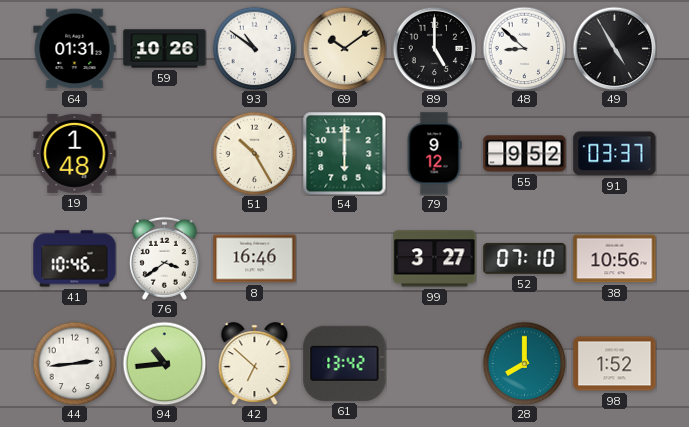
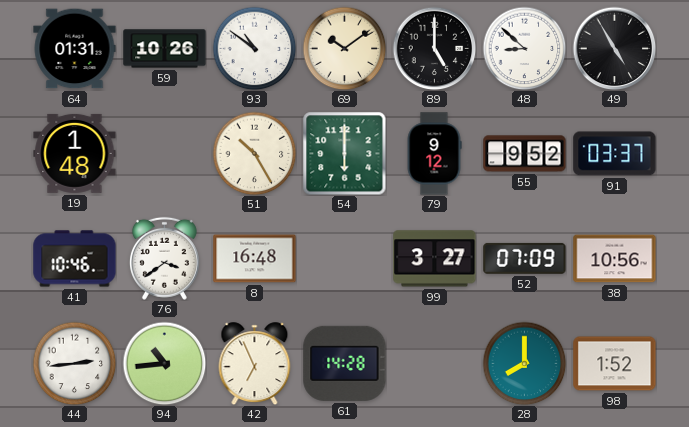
8: 16:46 -> 16:48
52: 07:10 -> 07:09
42: 6:52 -> 6:56
61: 13:42 -> 14:28
